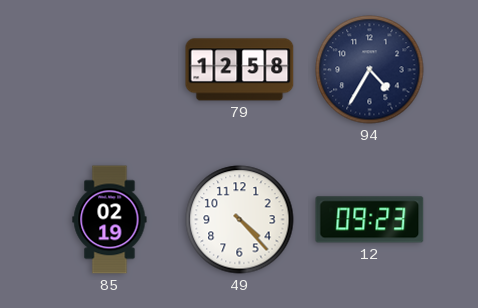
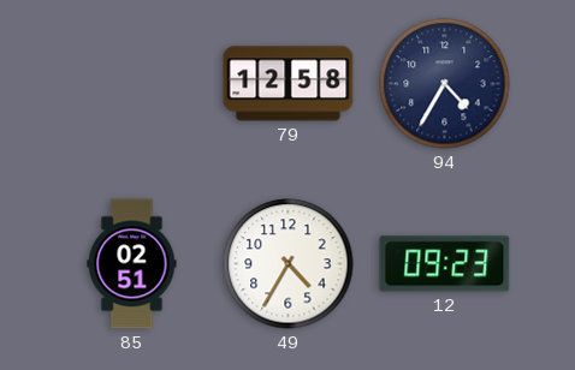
85: 02:19 -> 02:51
49: 4:23 -> 4:35
